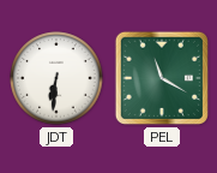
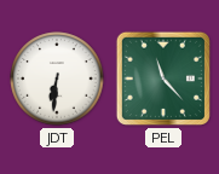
PEL: 11:20 -> 11:23
